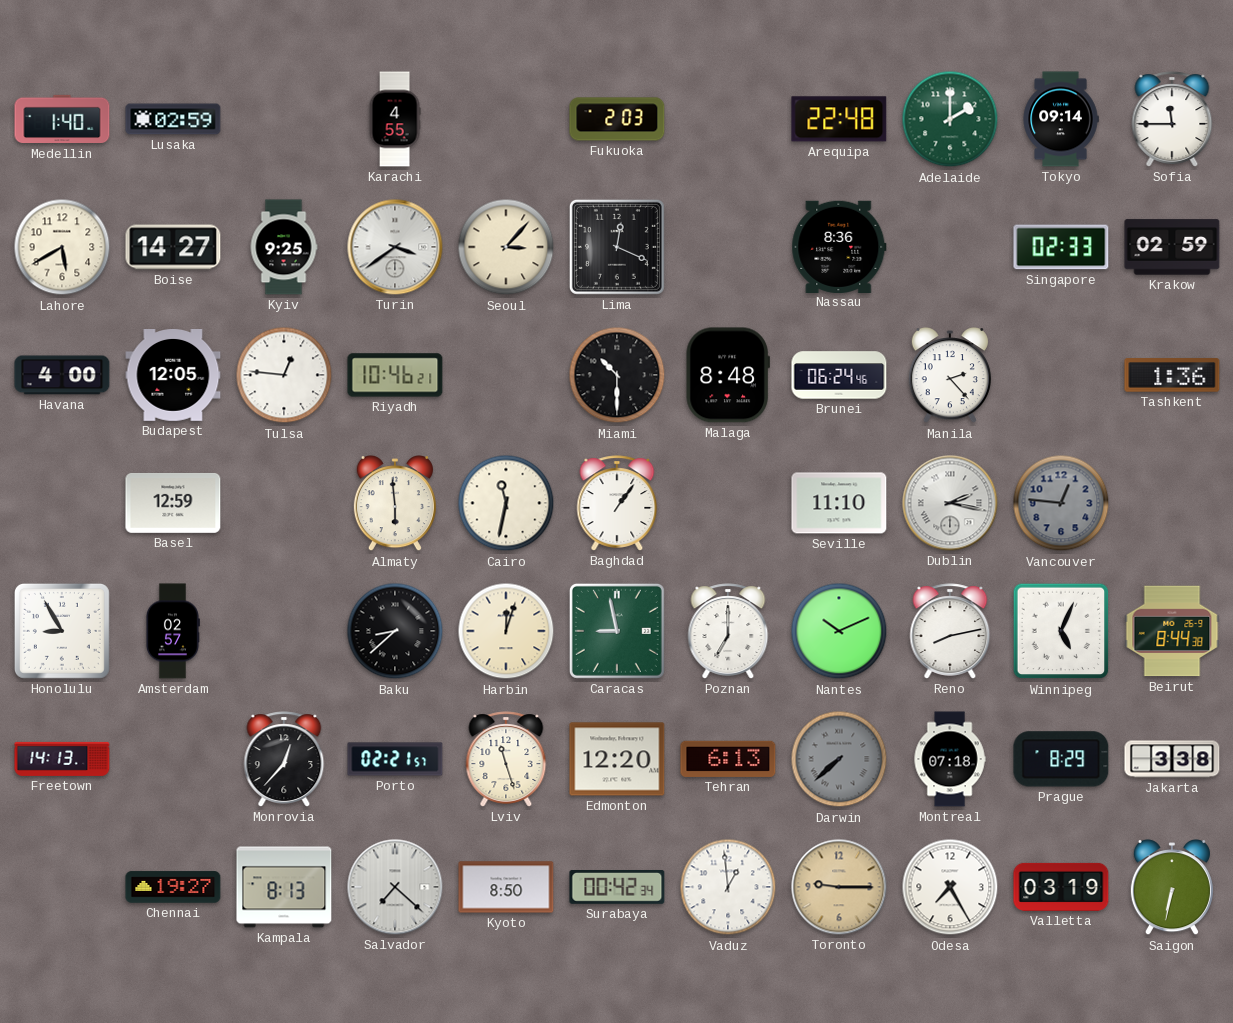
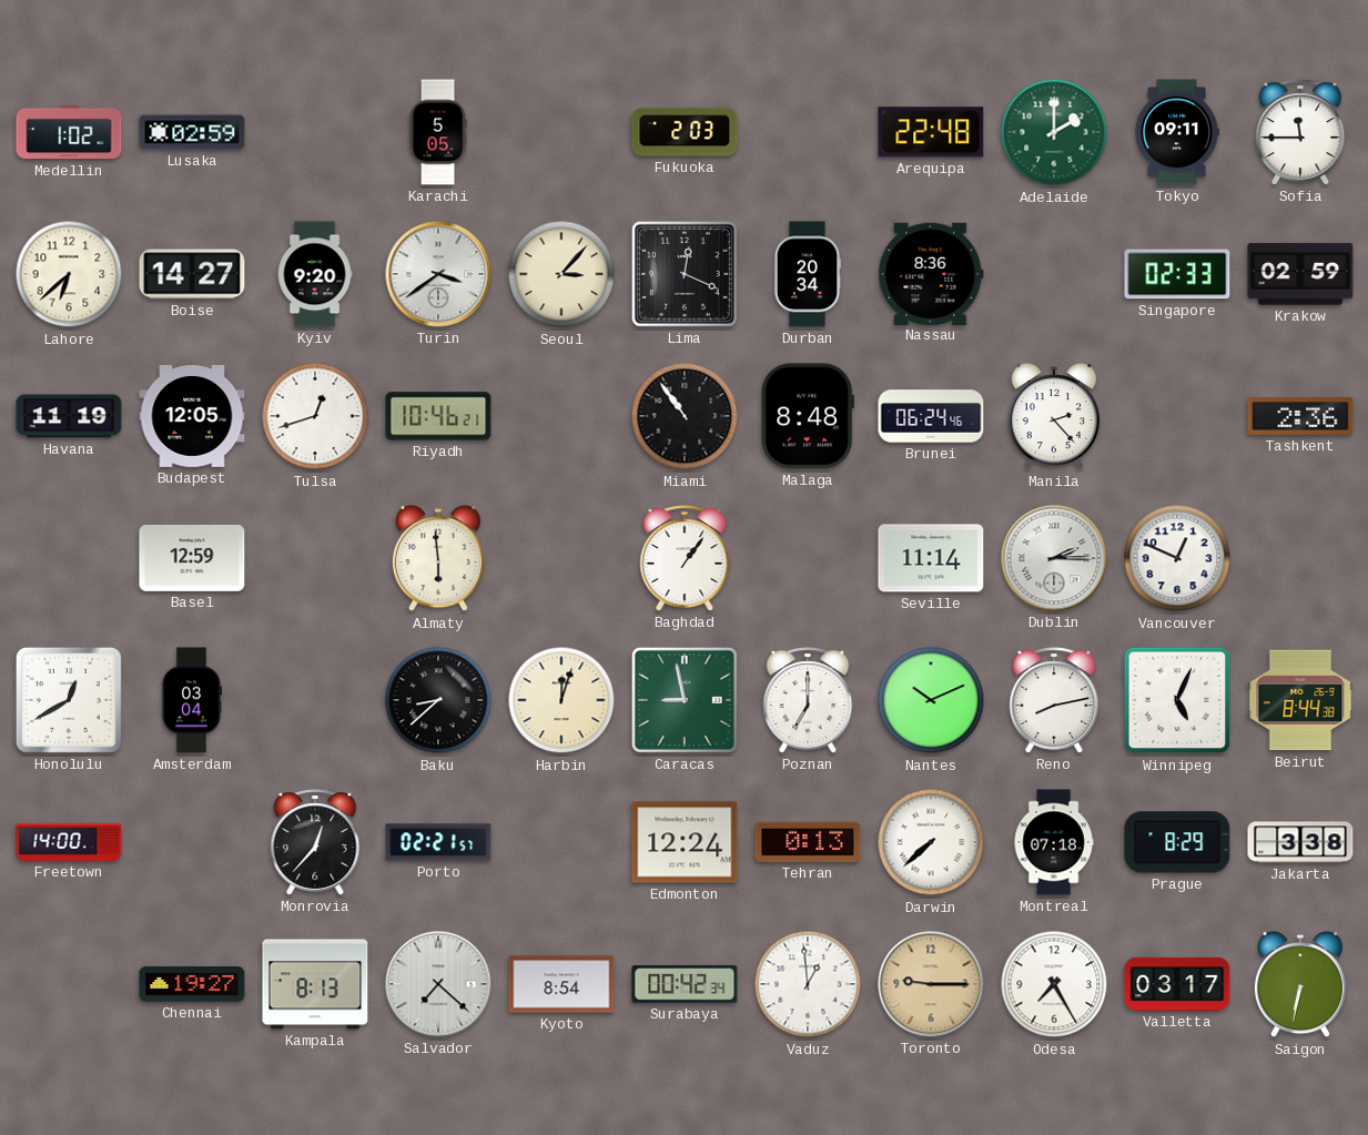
Medellin: 1:40 -> 1:02
Karachi: 4:55 -> 5:05
Tokyo: 09:14 -> 09:11
Lahore: 5:40 -> 6:38
Kyiv: 9:25 -> 9:20
Durban: none -> 20:34
Havana: 4:00 -> 11:19
Tulsa: 12:46 -> 12:42
Miami: 10:30 -> 10:54
Tashkent: 1:36 -> 2:36
Cairo: 11:32 -> none
Seville: 11:10 -> 11:14
Dublin: 2:17 -> 2:15
Vancouver: 12:46 -> 12:49
Vancouver dial: grey -> white
Honolulu: 8:55 -> 12:40
Amsterdam: 02:57 -> 03:04
Freetown: 14:13 -> 14:00
Lviv: 11:27 -> none
Edmonton: 12:20 -> 12:24
Tehran: 6:13 -> 0:13
Darwin dial: grey -> white
Kyoto: 8:50 -> 8:54
Valletta: 03:19 -> 03:17
